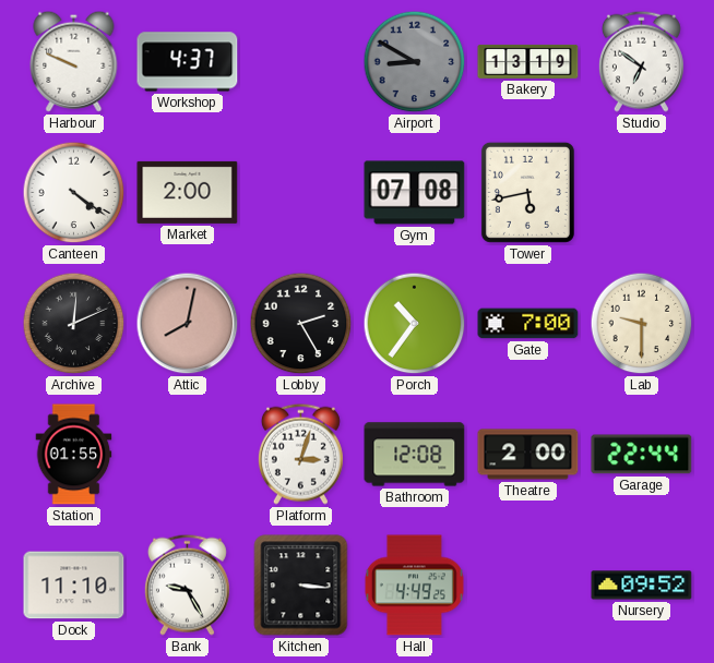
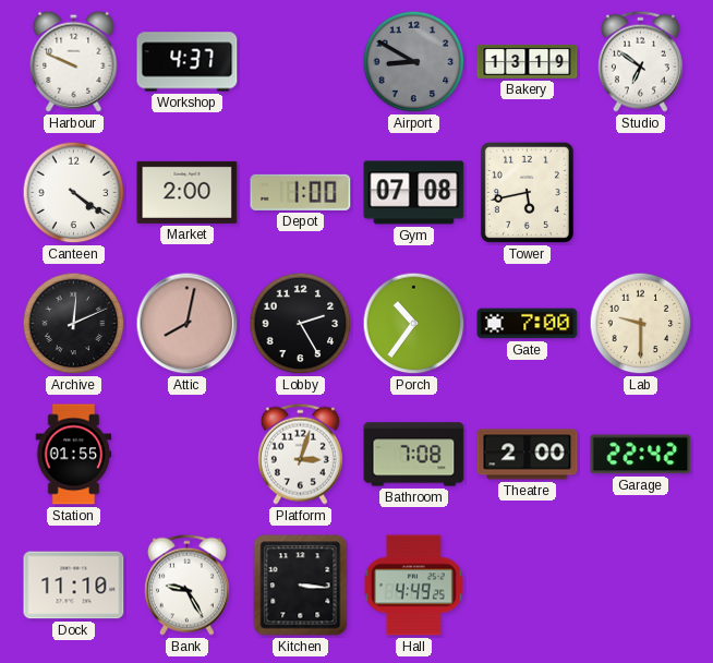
Depot: none -> 1:00
Bathroom: 12:08 -> 7:08
Garage: 22:44 -> 22:42
Nursery: 09:52 -> none
